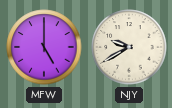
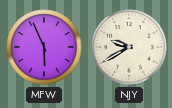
MFW: 5:00 -> 5:56
